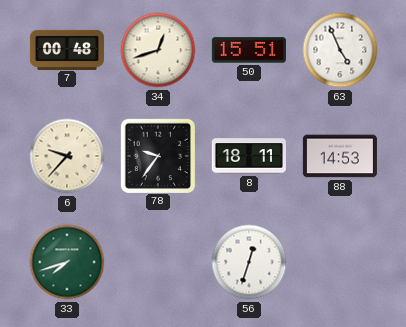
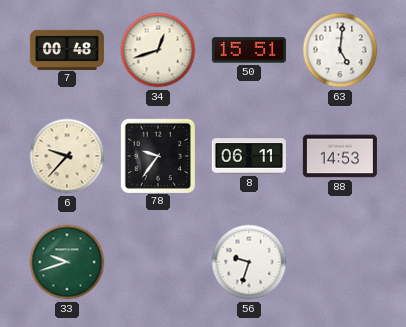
63: 4:56 -> 5:01
8: 18:11 -> 06:11
33: 7:42 -> 9:42
56: 12:33 -> 9:33
